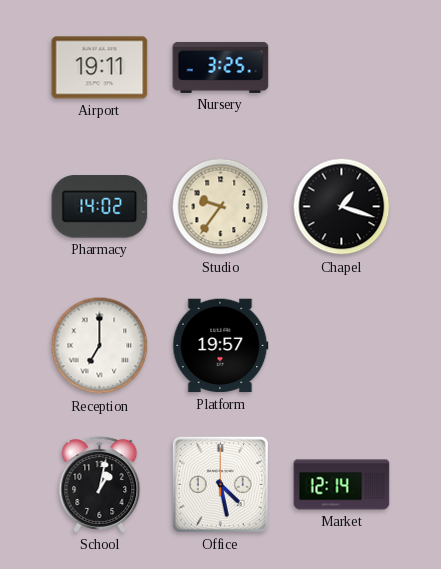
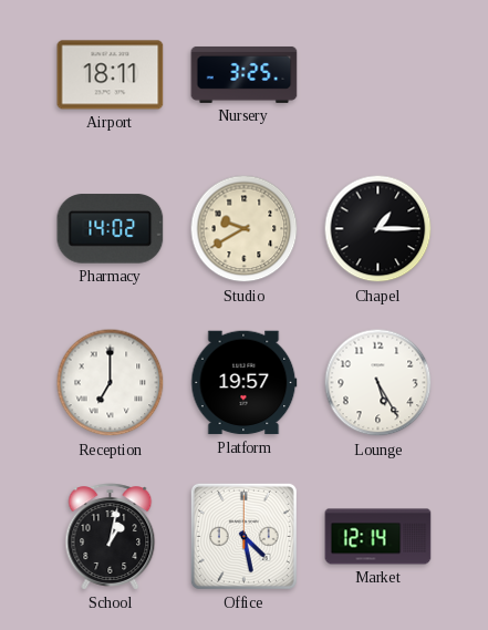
Airport: 19:11 -> 18:11
Studio: 9:36 -> 9:40
Chapel: 1:18 -> 1:15
Lounge: none -> 5:25
